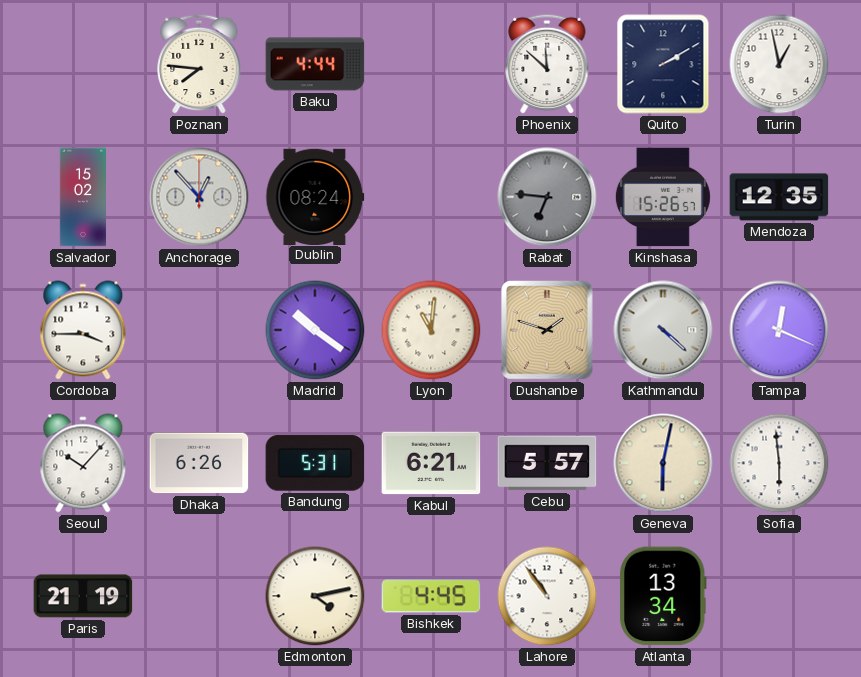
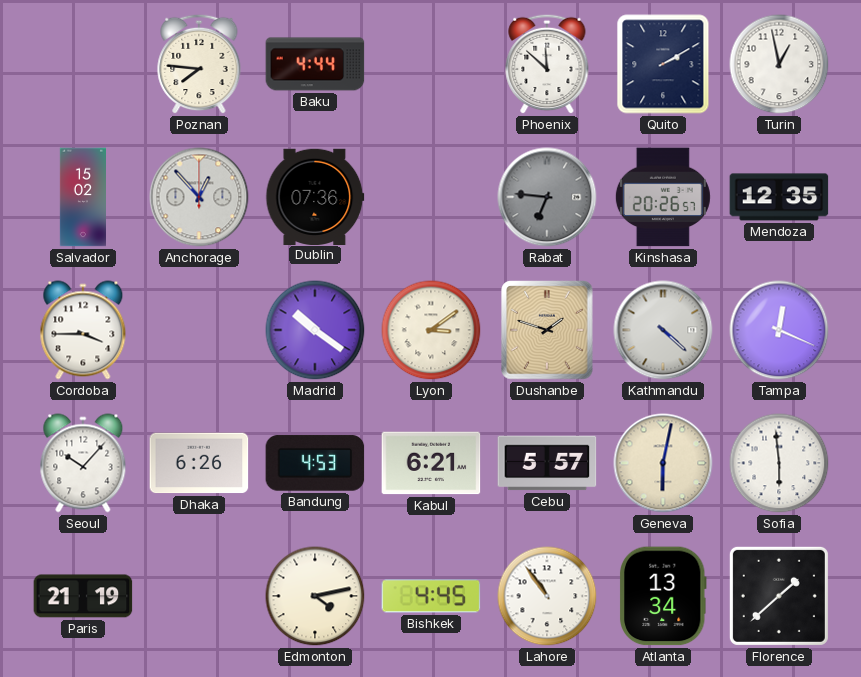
Dublin: 08:24 -> 07:36
Kinshasa: 15:26 -> 20:26
Lyon: 11:01 -> 3:09
Bandung: 5:31 -> 4:53
Florence: none -> 1:38
